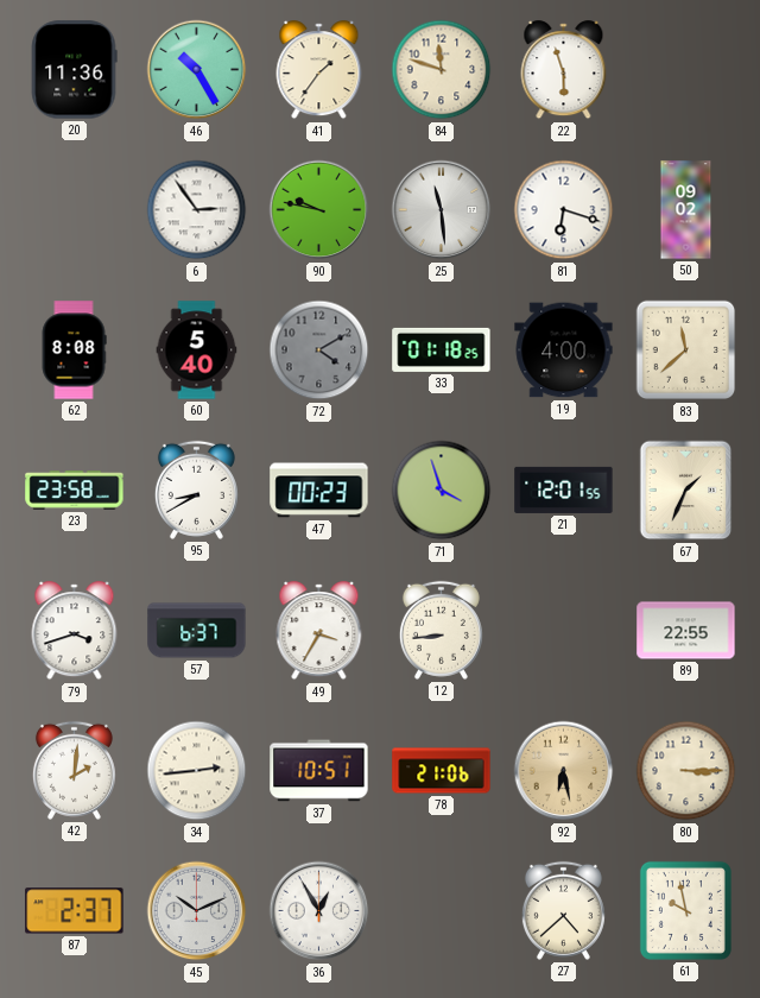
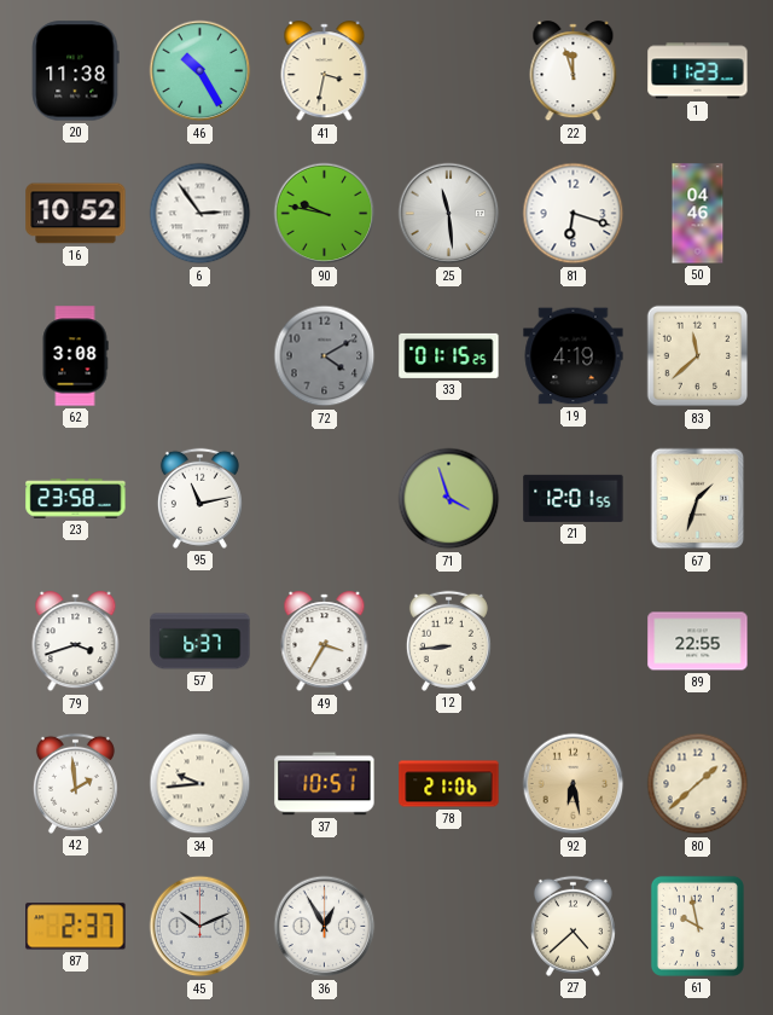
20: 11:36 -> 11:38
41: 1:36 -> 3:32
84: 11:48 -> none
22: 5:57 -> 11:57
1: none -> 11:23
16: none -> 10:52
50: 09:02 -> 04:46
62: 8:08 -> 3:08
60: 5:40 -> none
33: 01:18 -> 01:15
19: 4:00 -> 4:19
95: 8:40 -> 11:13
47: 00:23 -> none
67: 1:34 -> 1:33
42: 2:01 -> 1:59
34: 2:44 -> 9:44
80: 3:15 -> 1:38
